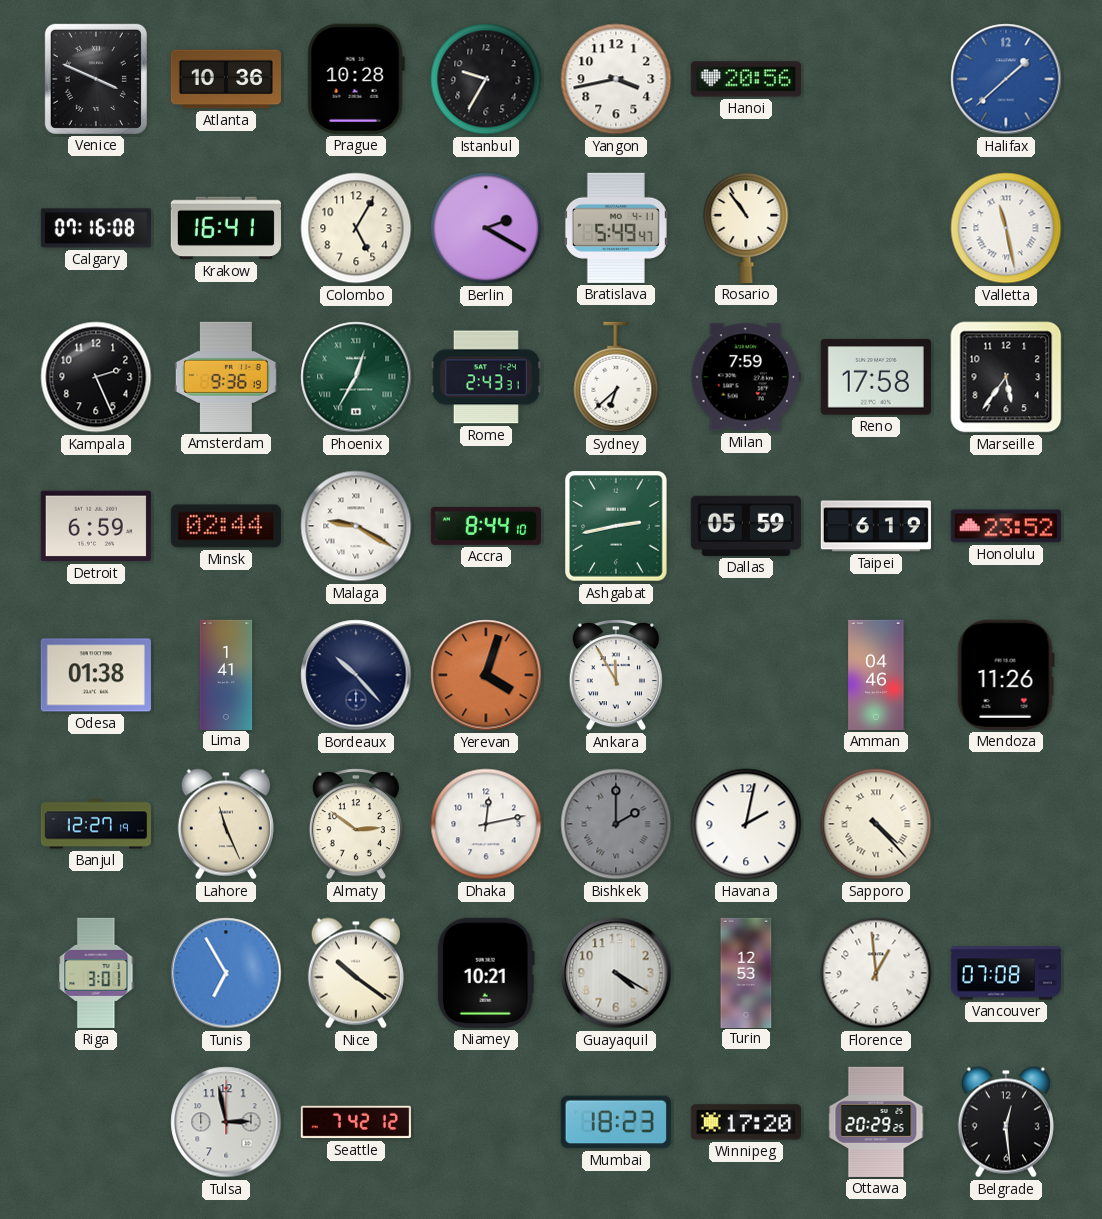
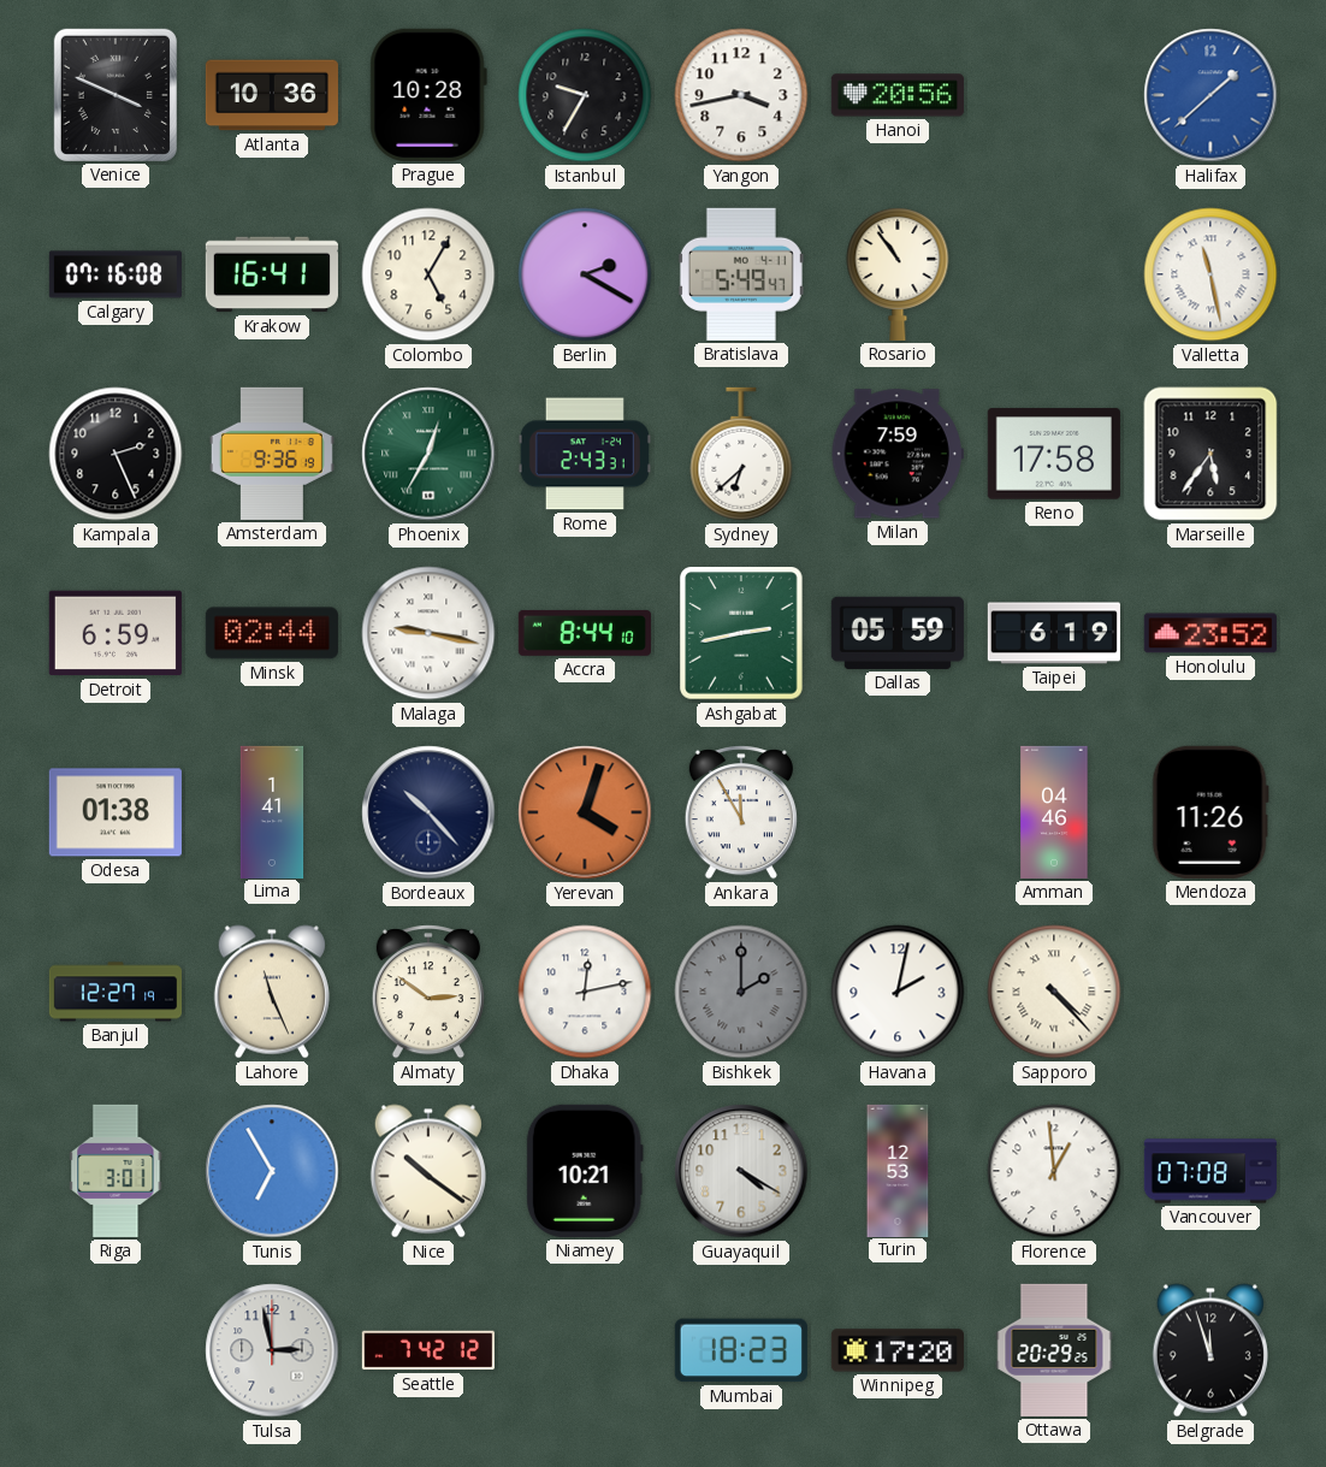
Malaga: 9:20 -> 9:17
Belgrade: 12:29 -> 11:57
